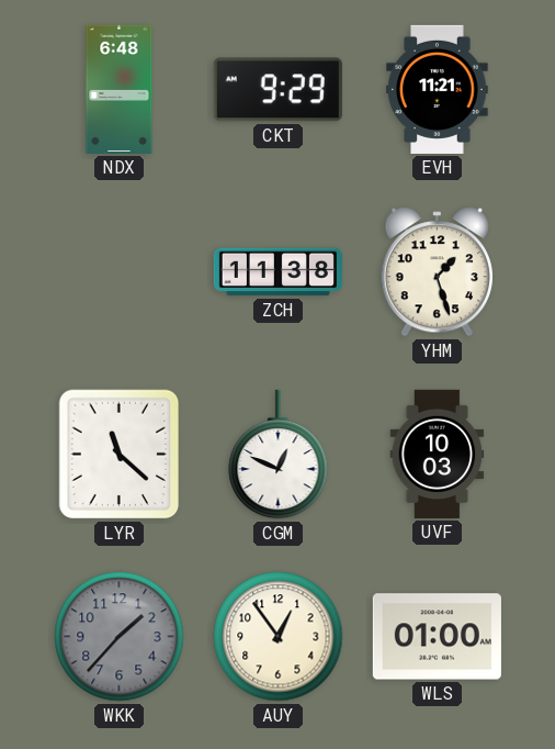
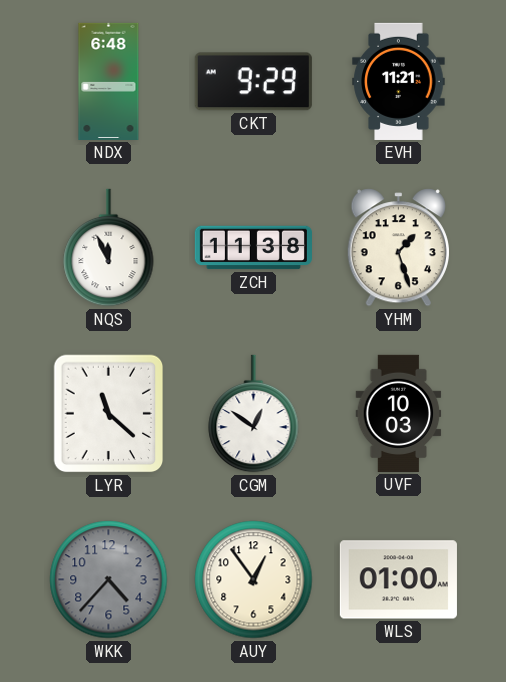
NQS: none -> 11:56
CGM: 12:49 -> 12:51
WKK: 1:37 -> 4:37
